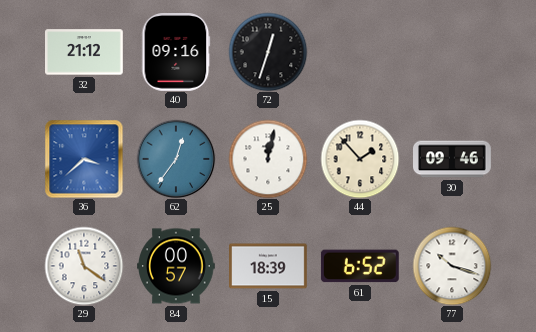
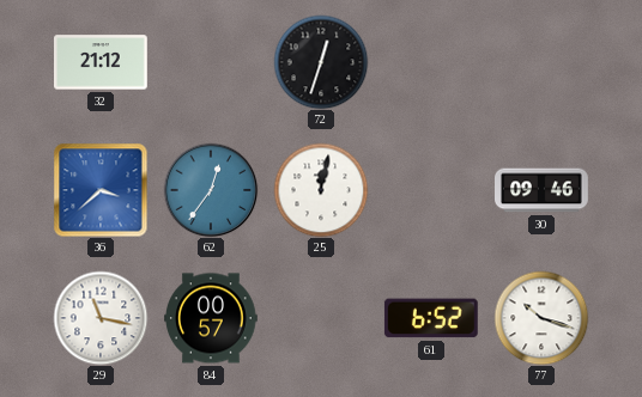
40: 09:16 -> none
44: 1:53 -> none
29: 11:21 -> 11:17
15: 18:39 -> none
